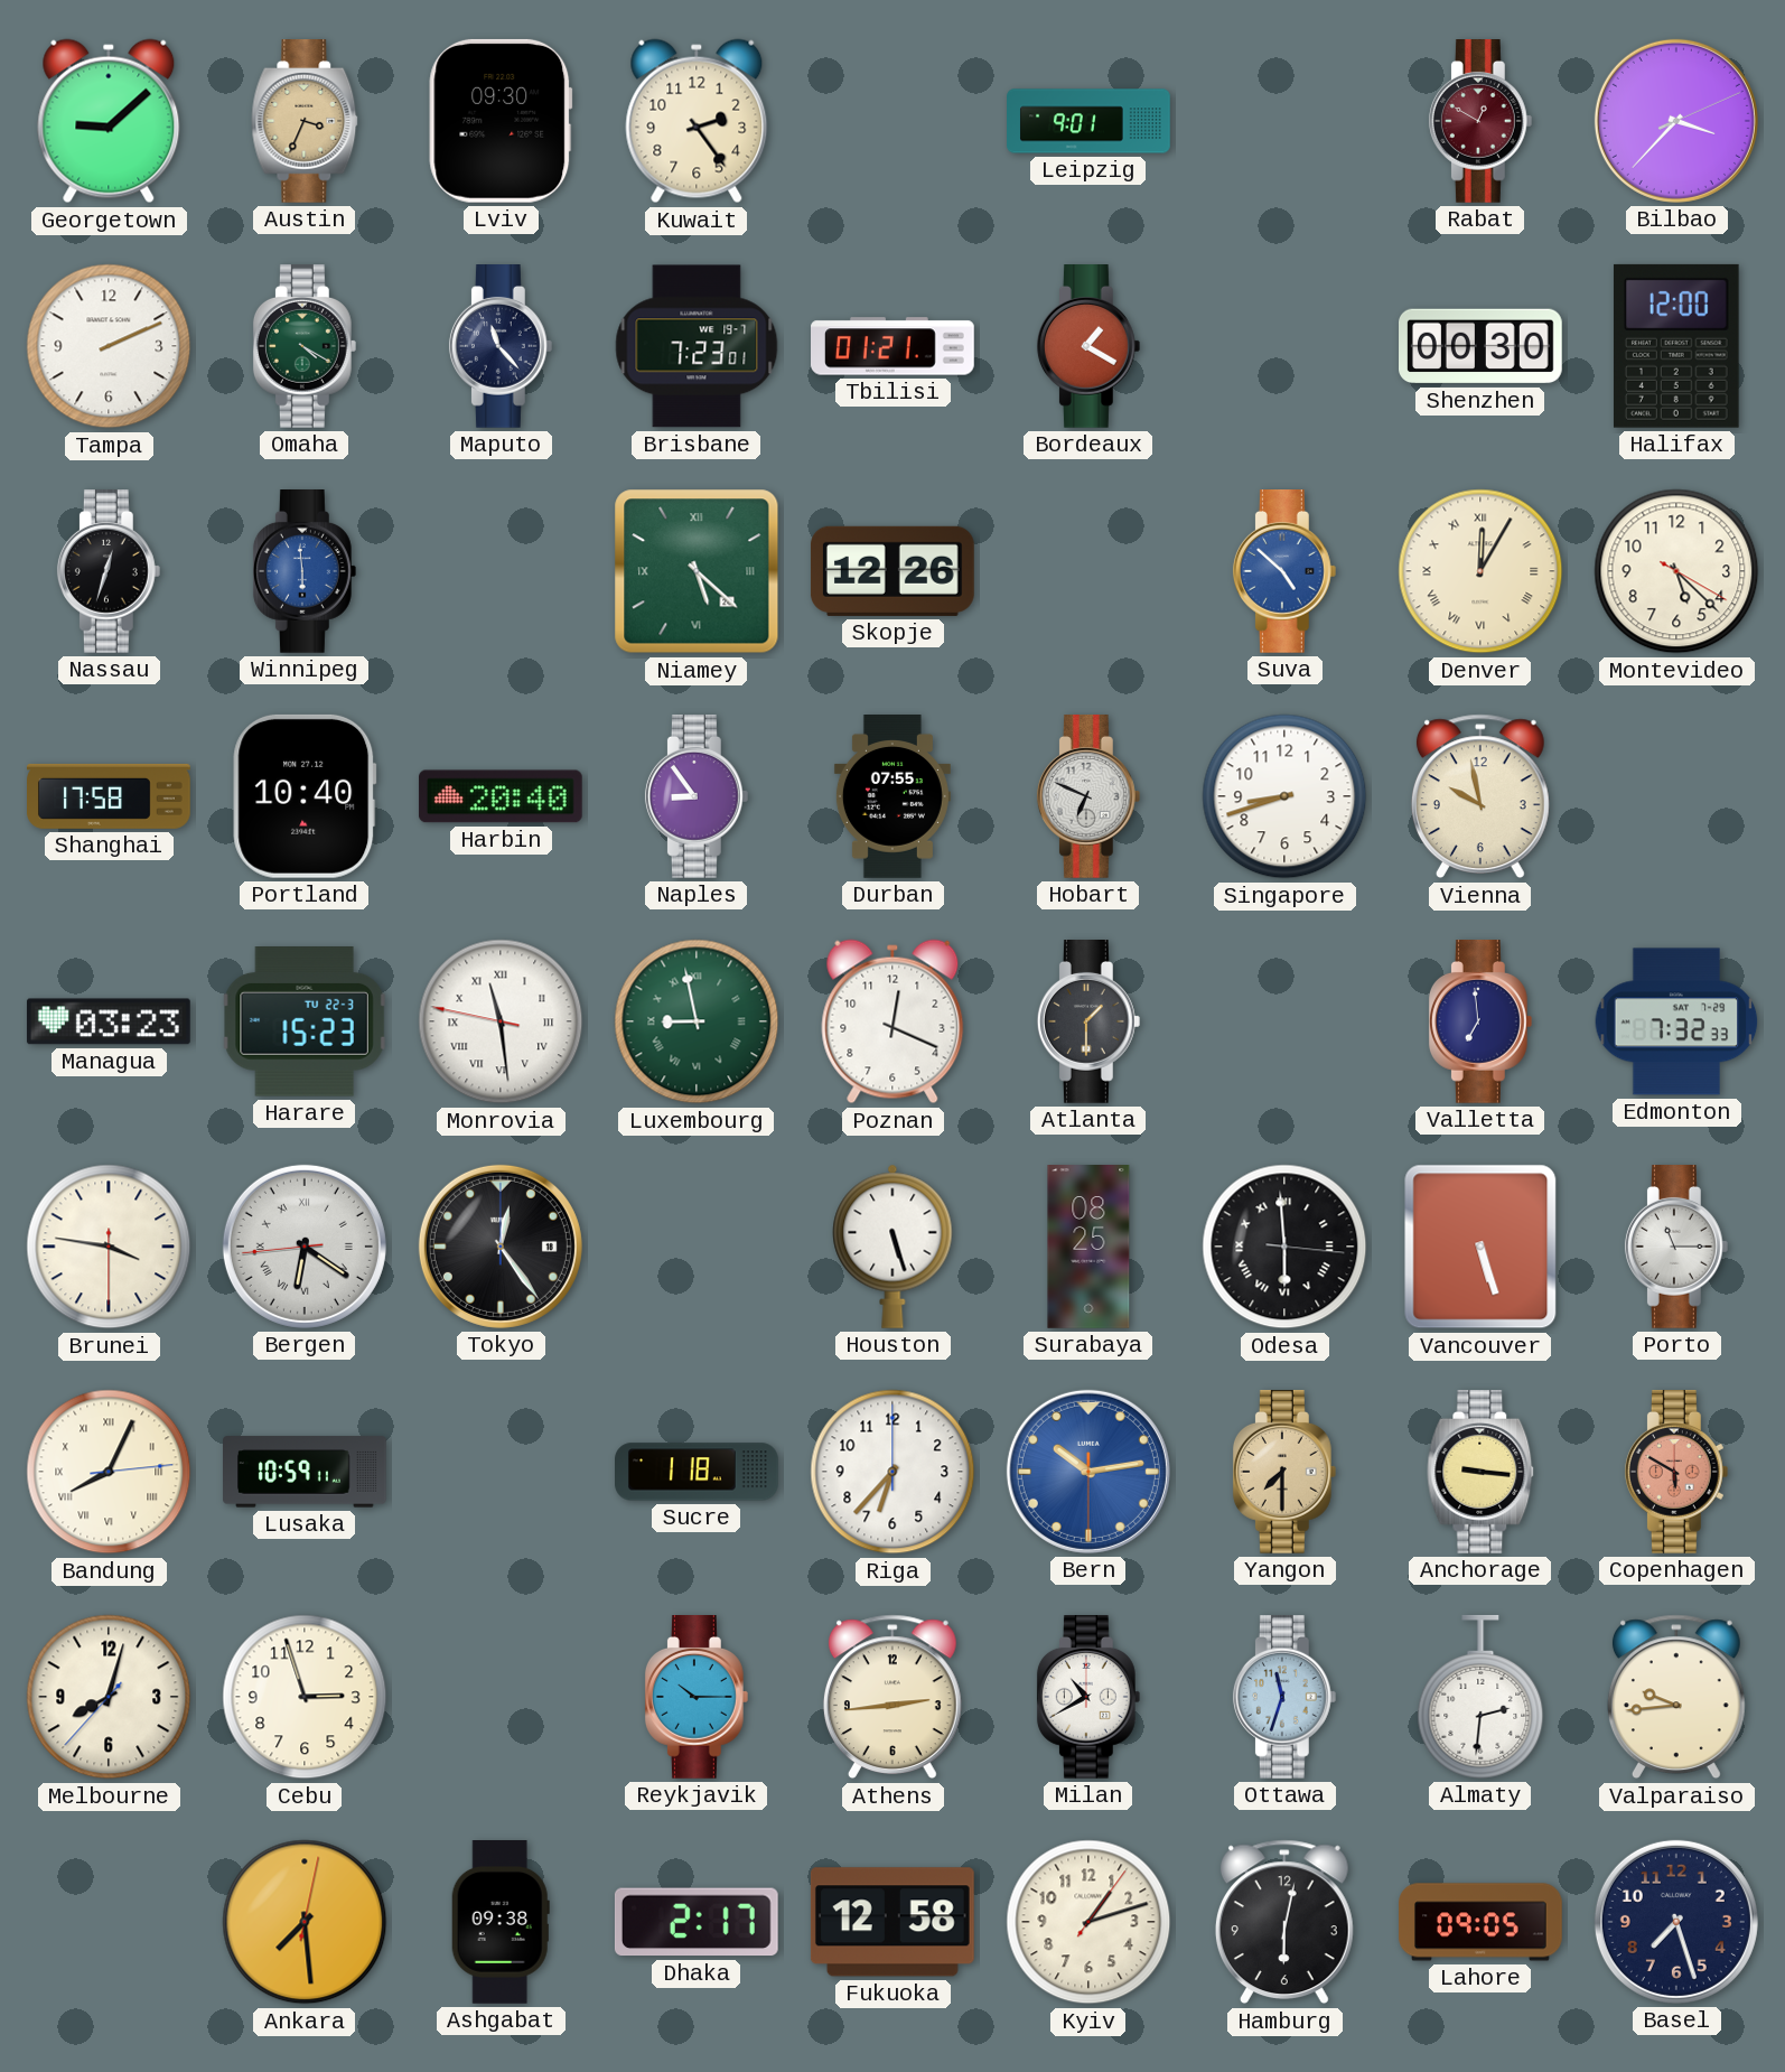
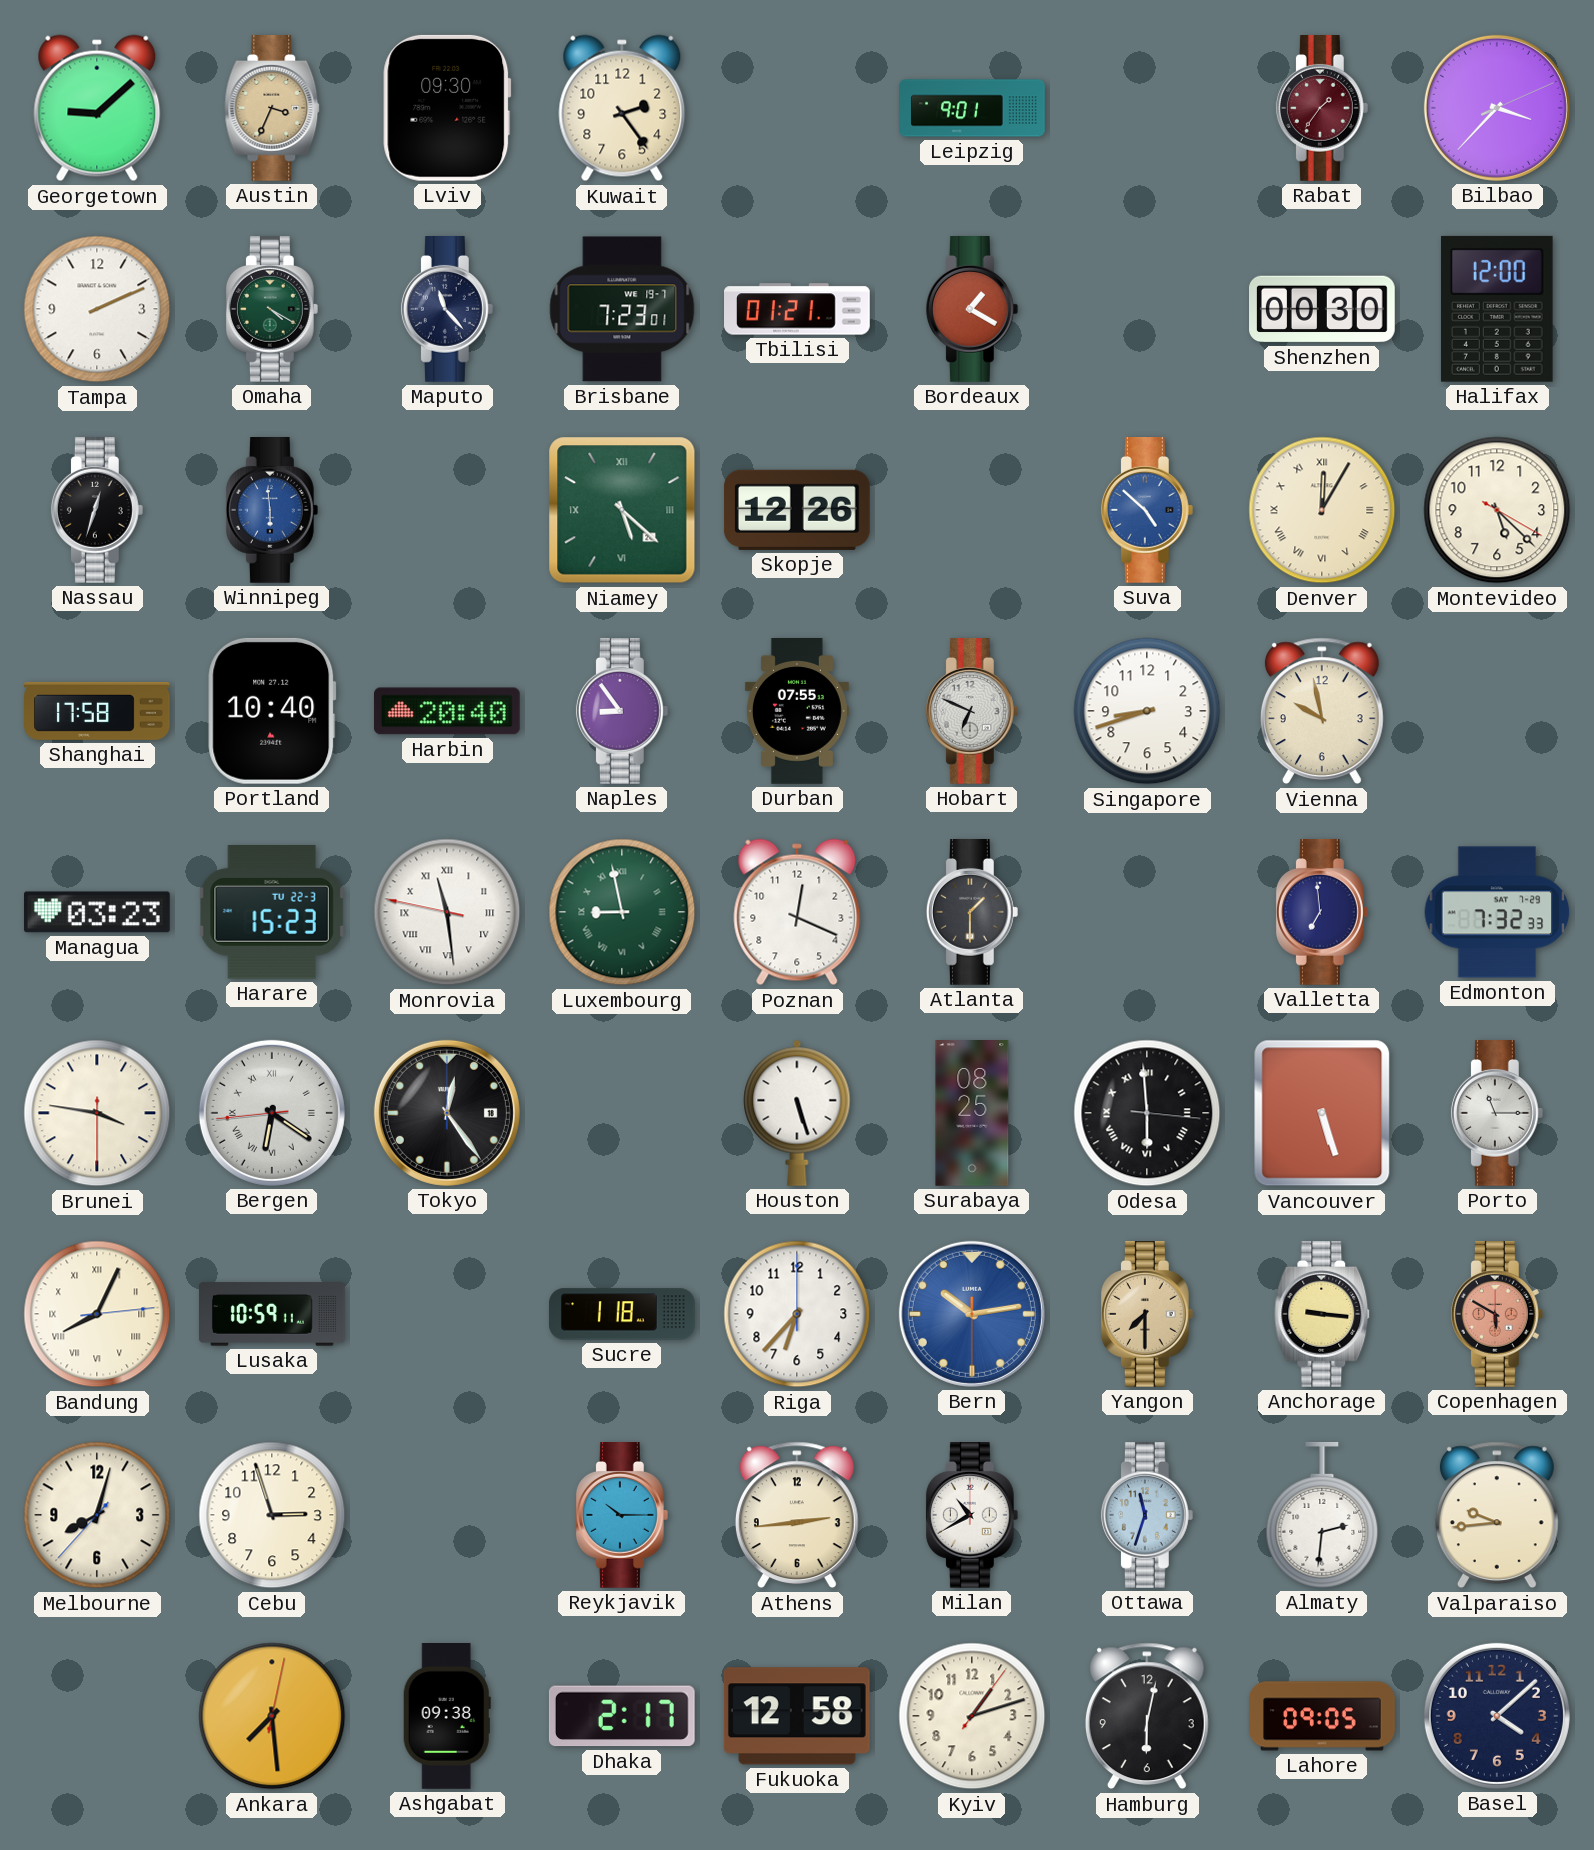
Rabat: 12:50 -> 1:36
Basel: 7:27 -> 4:08
